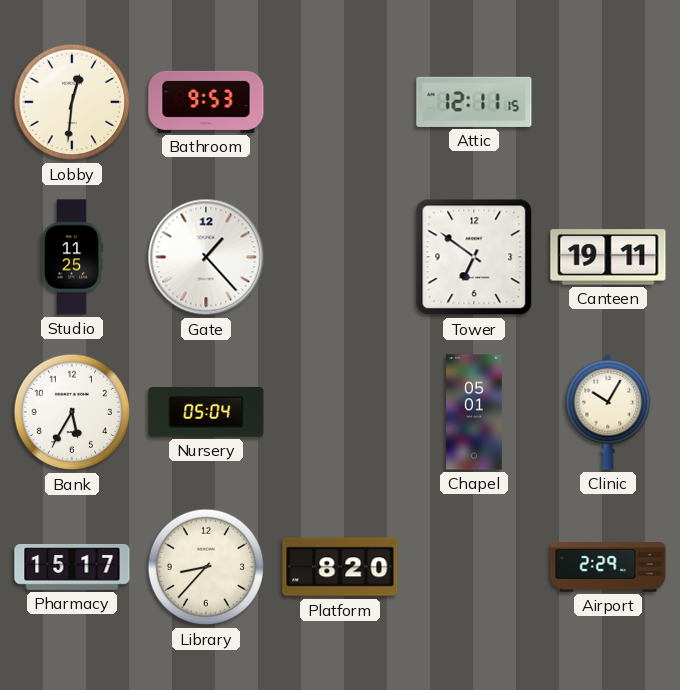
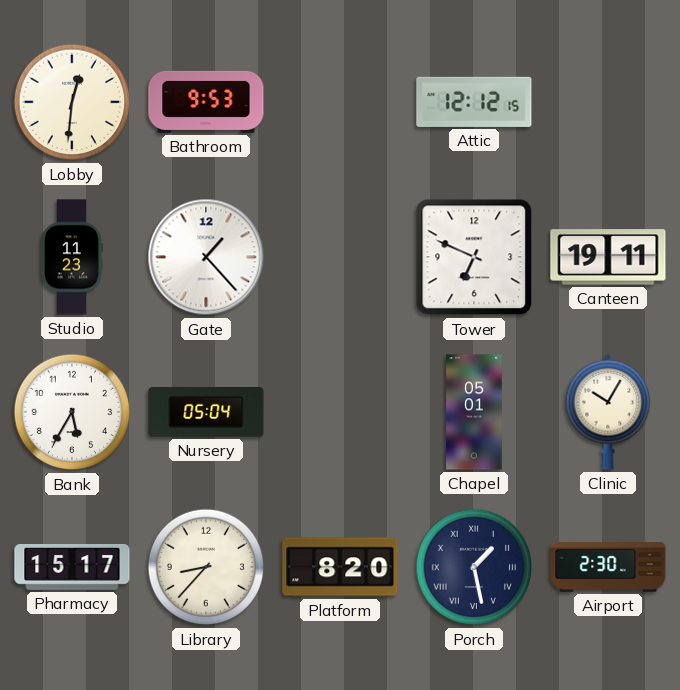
Attic: 12:11 -> 12:12
Studio: 11:25 -> 11:23
Tower: 6:51 -> 6:49
Porch: none -> 1:28
Airport: 2:29 -> 2:30
